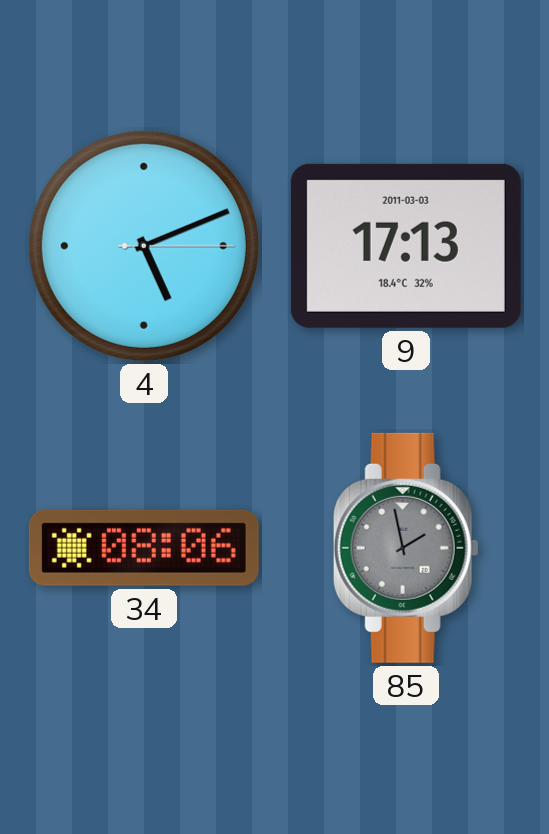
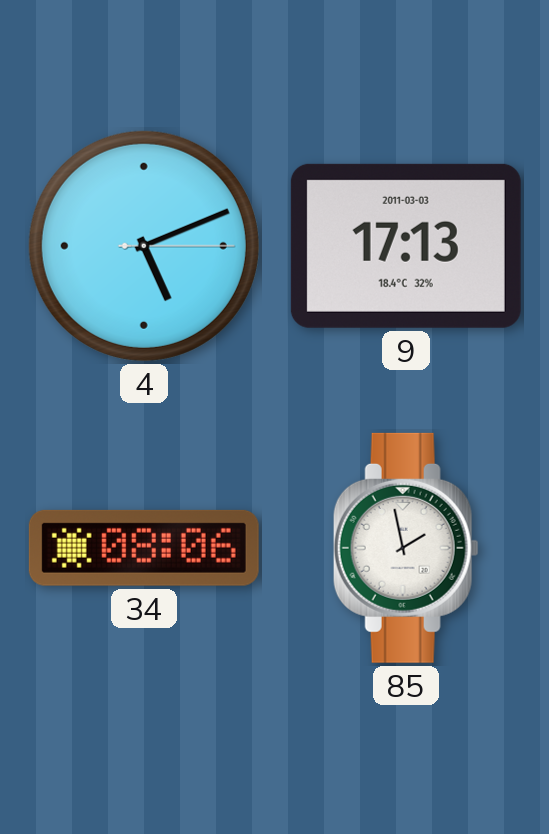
85 dial: grey -> white
